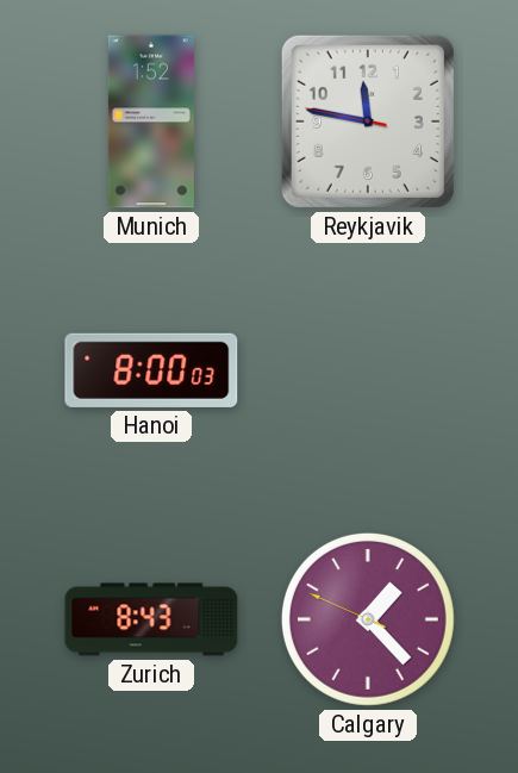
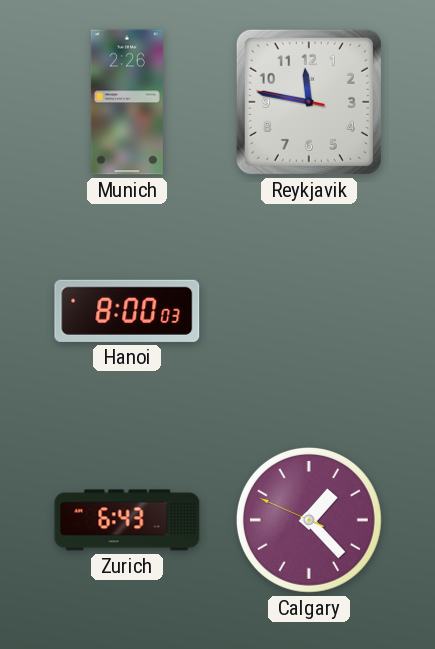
Munich: 1:52 -> 2:26
Zurich: 8:43 -> 6:43
